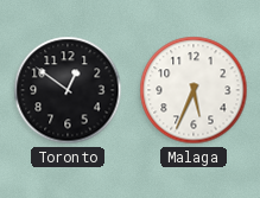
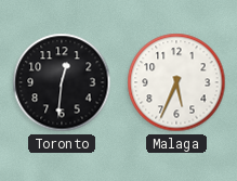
Toronto: 12:51 -> 12:31
